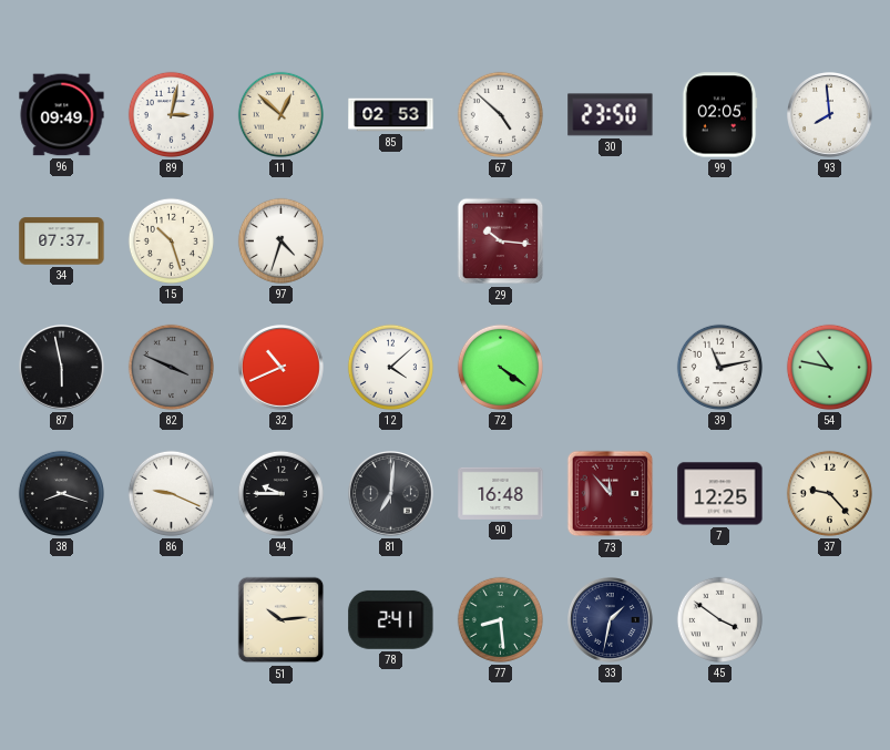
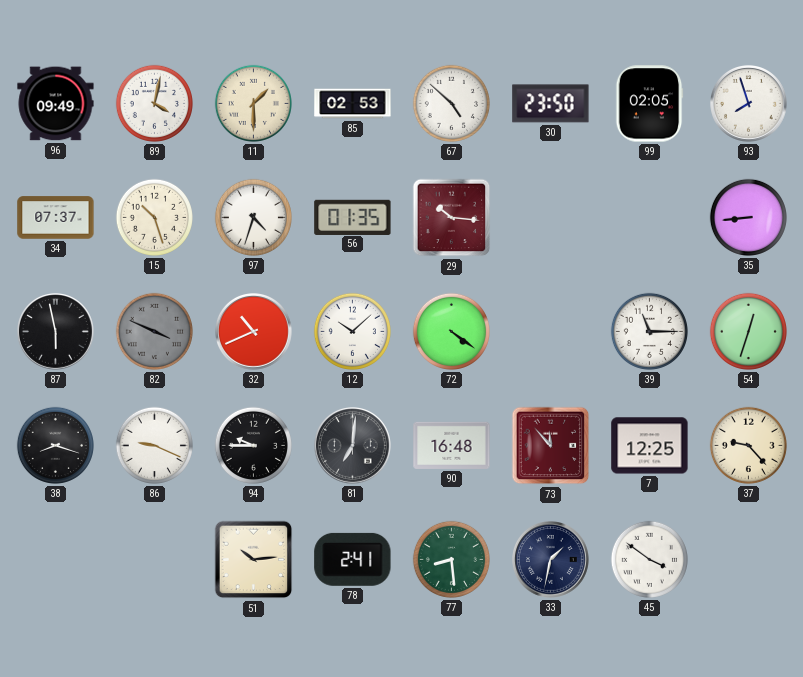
89: 3:02 -> 4:02
11: 12:52 -> 1:30
93: 7:59 -> 7:57
56: none -> 01:35
35: none -> 8:44
12: 4:08 -> 10:08
39: 11:13 -> 11:15
54: 10:47 -> 12:33
